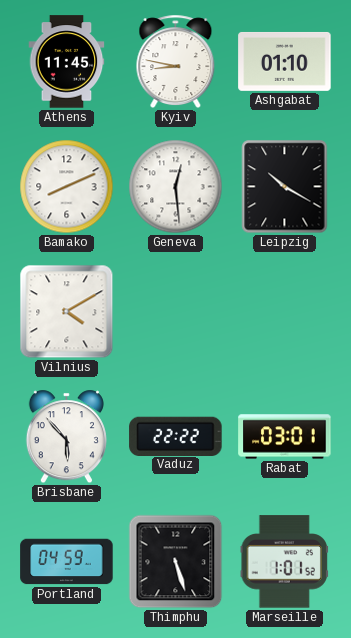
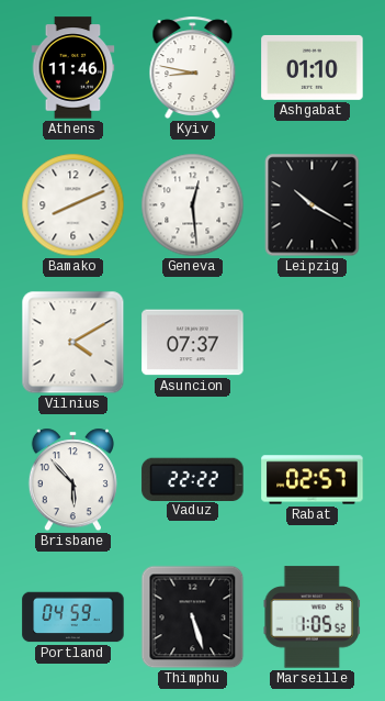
Athens: 11:45 -> 11:46
Asuncion: none -> 07:37
Rabat: 03:01 -> 02:57
Marseille: 1:01 -> 1:05
